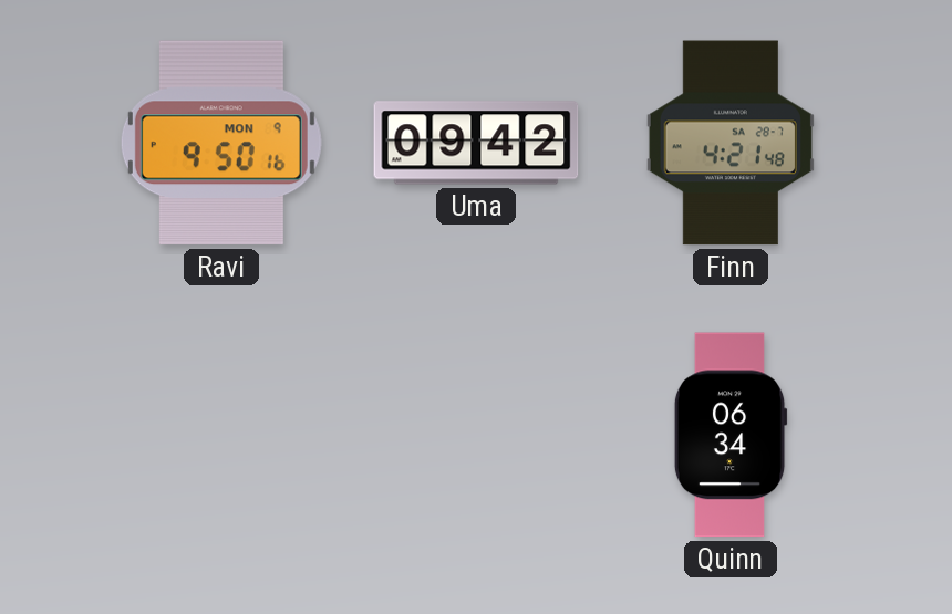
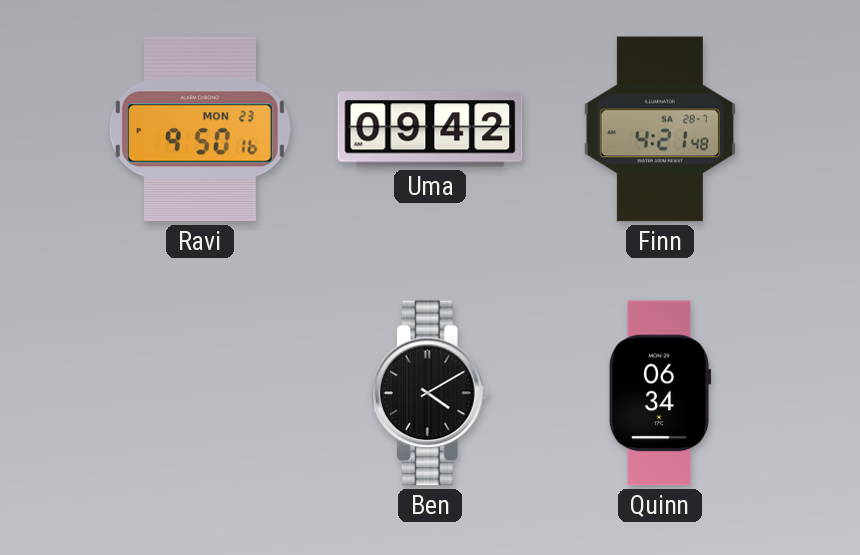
Ravi date: MON 9 -> MON 23
Ben: none -> 4:10
